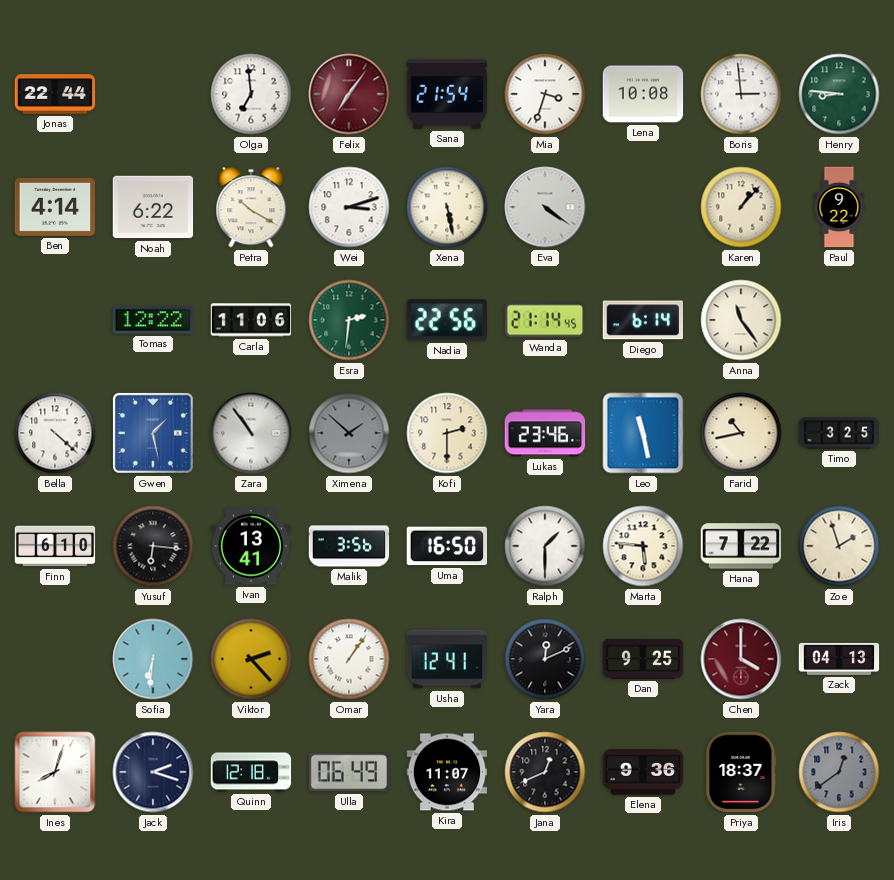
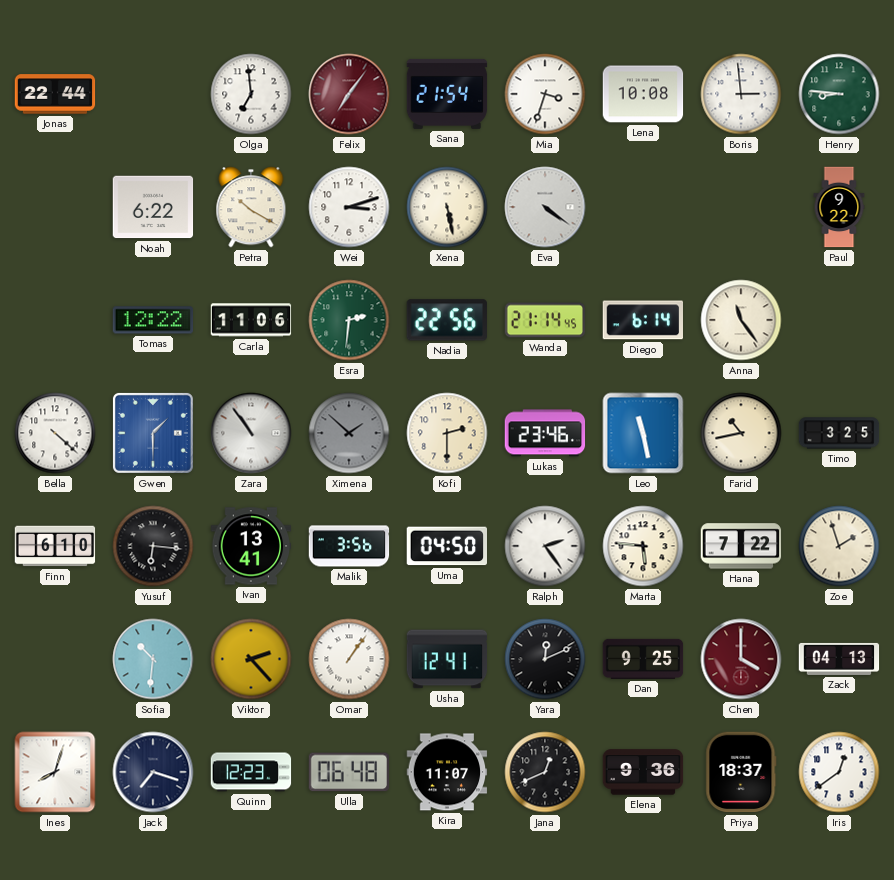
Ben: 4:14 -> none
Karen: 1:07 -> none
Gwen: 1:28 -> 1:30
Uma: 16:50 -> 04:50
Ralph: 1:30 -> 2:24
Sofia: 6:31 -> 10:31
Jack: 2:18 -> 7:18
Quinn: 12:18 -> 12:23
Ulla: 06:49 -> 06:48
Iris dial: grey -> white
